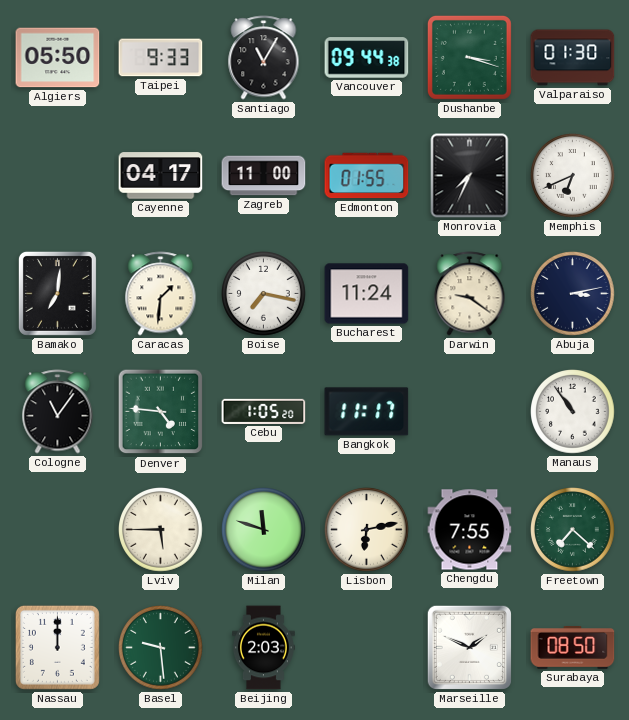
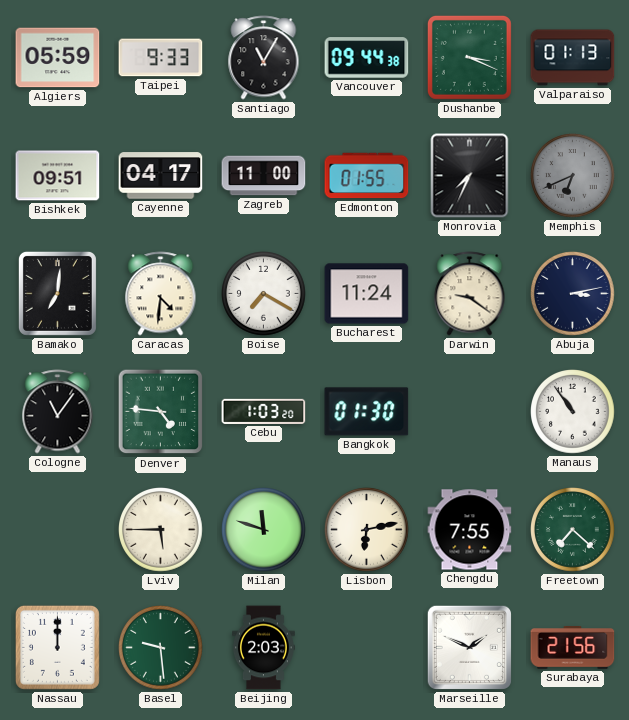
Algiers: 05:50 -> 05:59
Dushanbe: 3:18 -> 3:19
Valparaiso: 01:30 -> 01:13
Bishkek: none -> 09:51
Memphis dial: white -> grey
Caracas: 1:31 -> 4:31
Boise: 7:17 -> 7:20
Cebu: 1:05 -> 1:03
Bangkok: 11:17 -> 01:30
Surabaya: 08:50 -> 21:56
